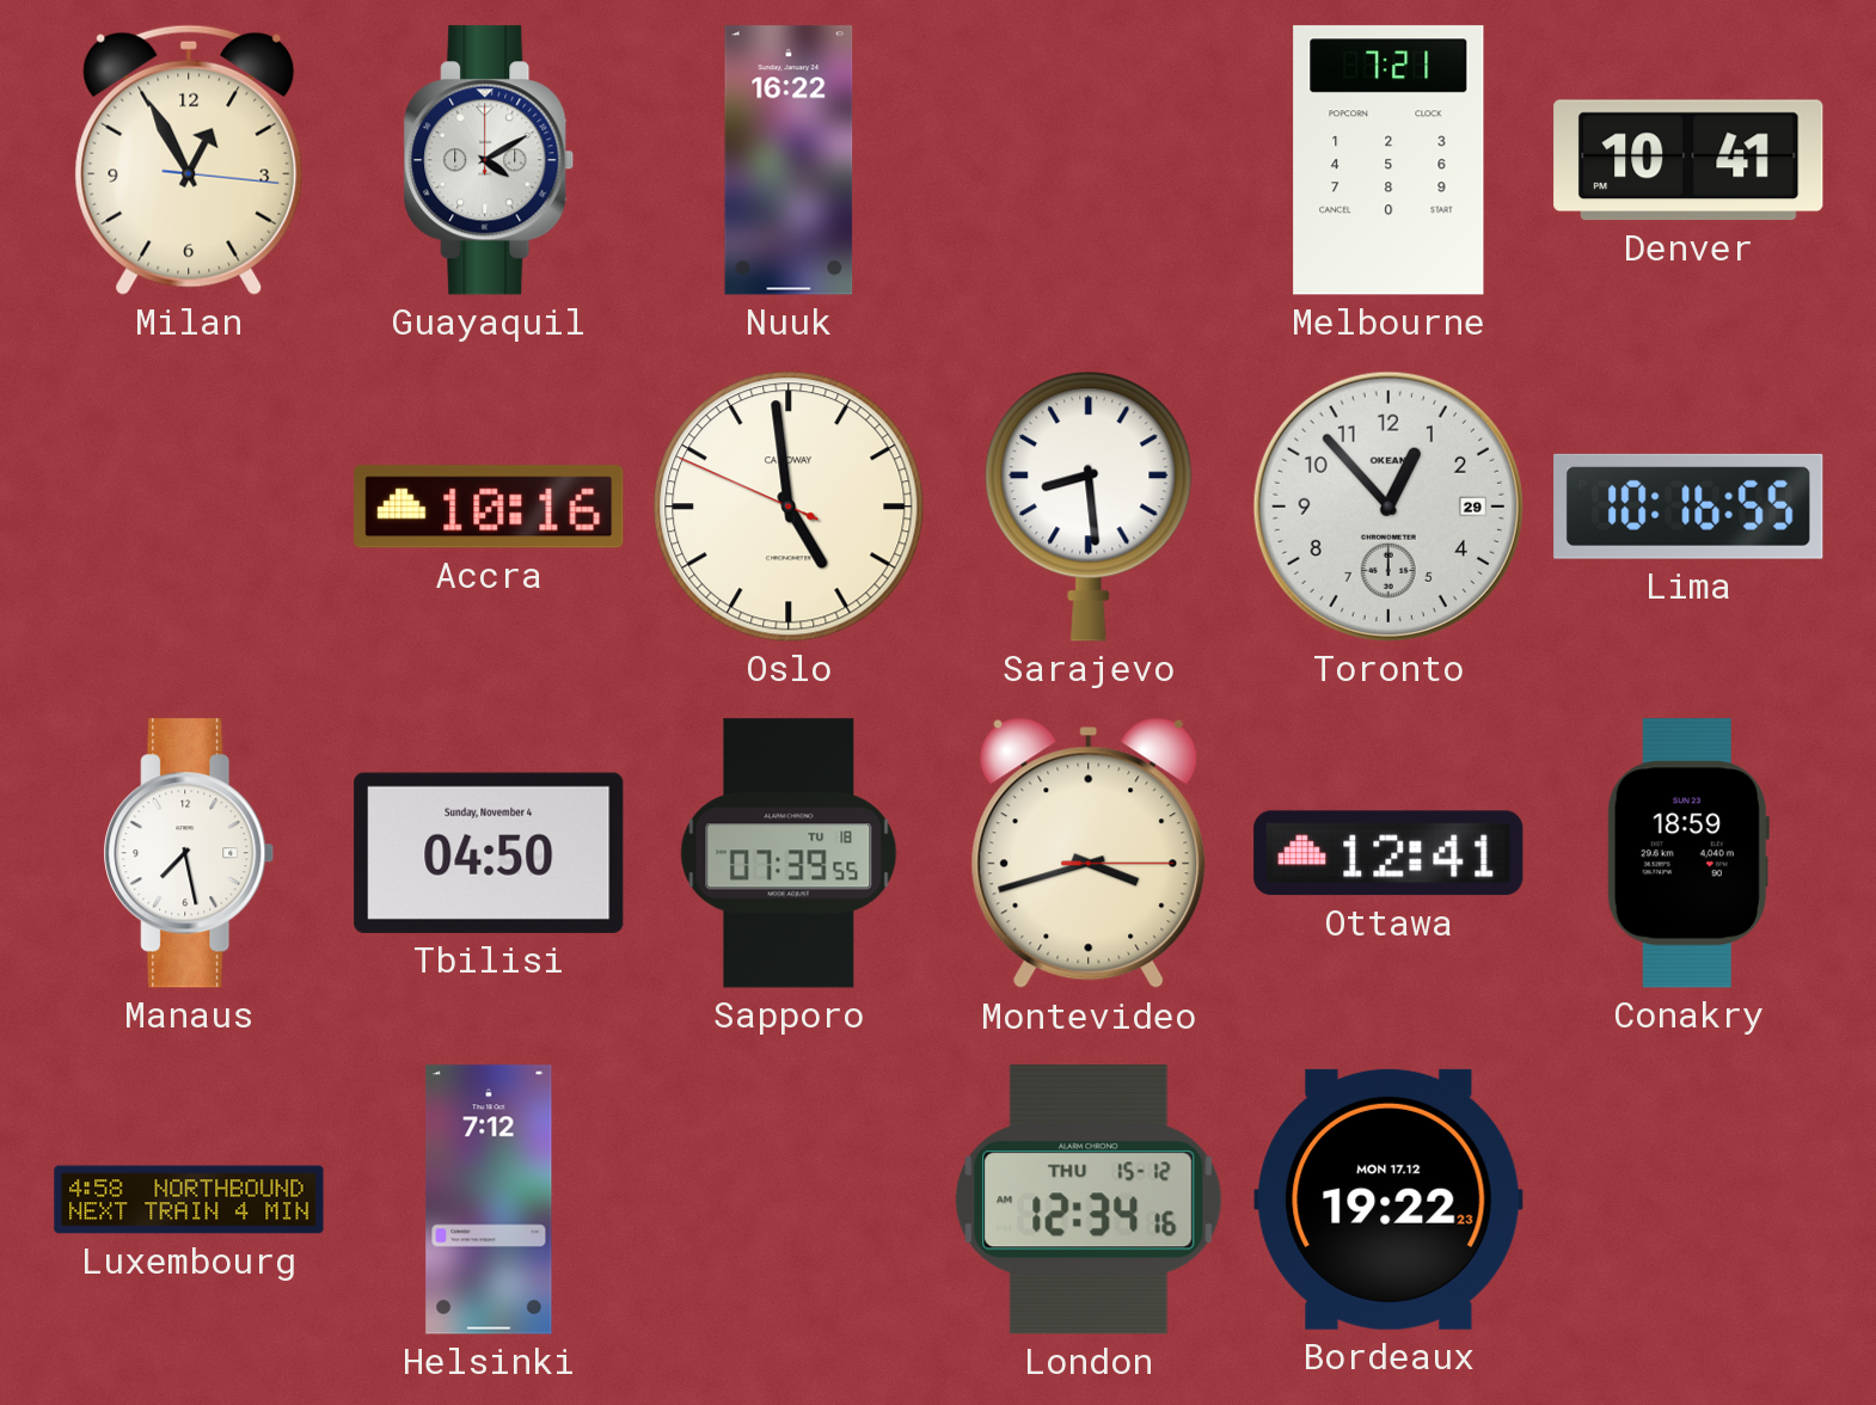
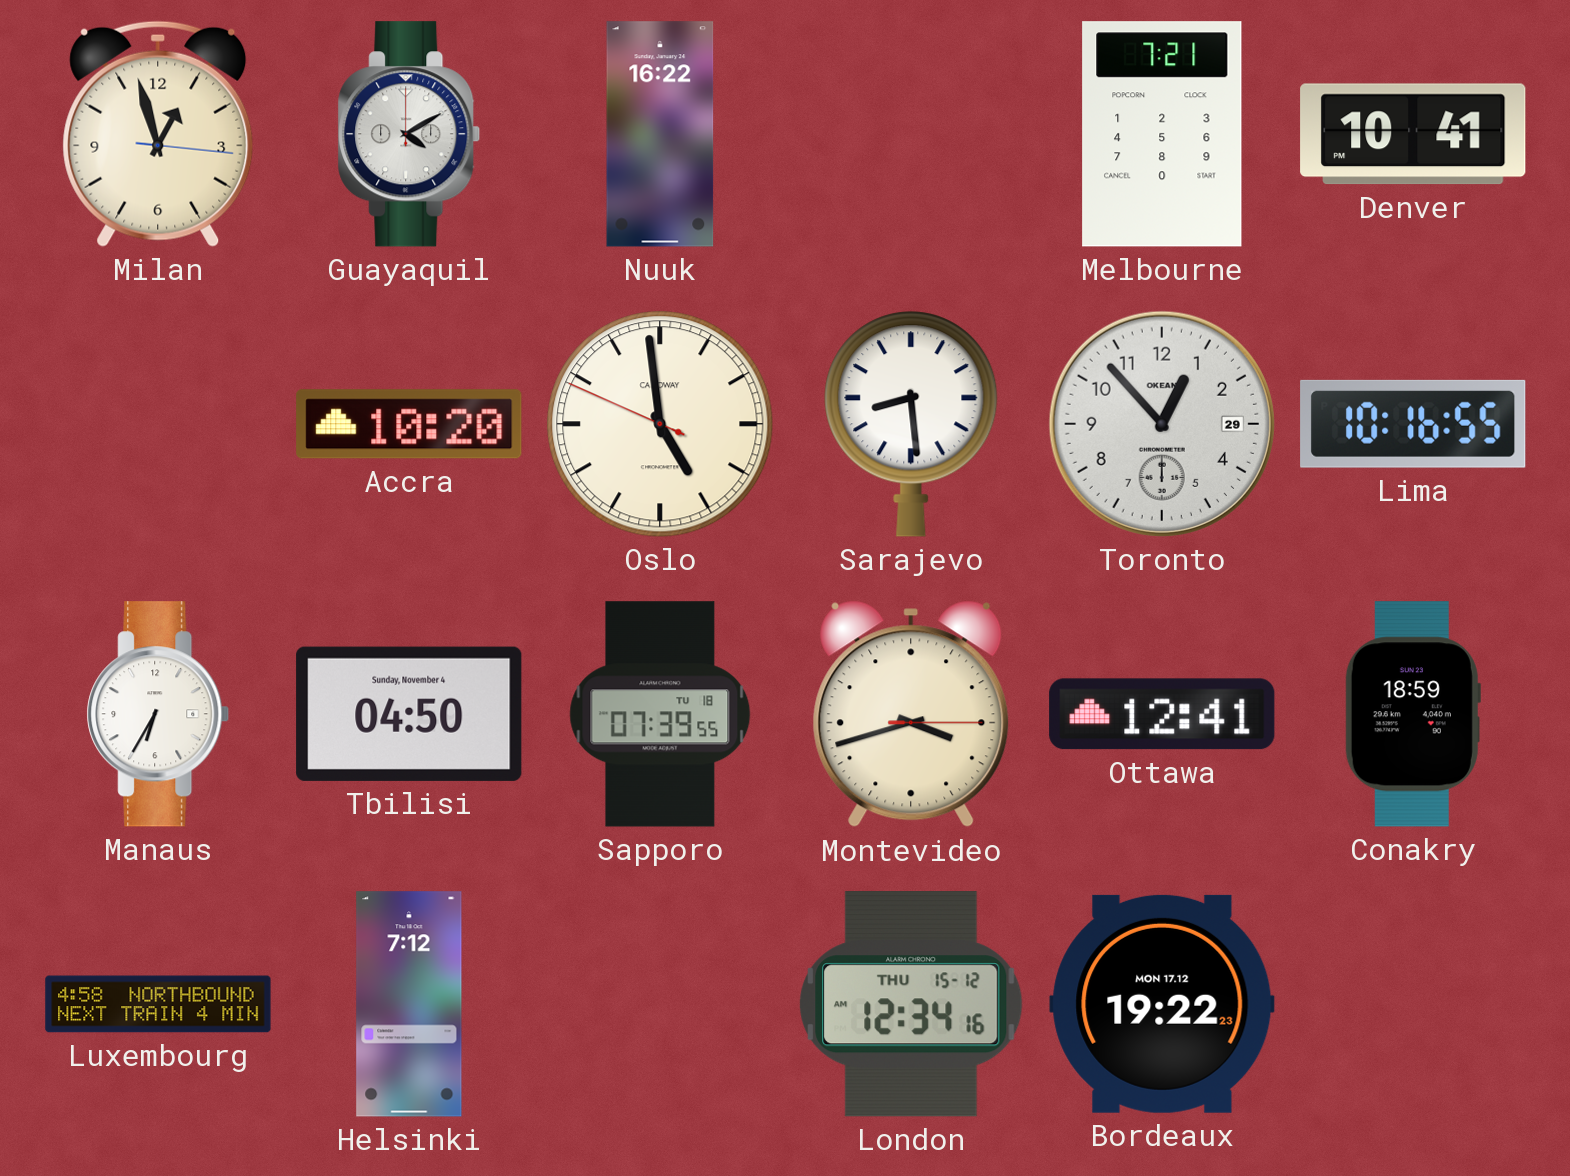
Milan: 12:55 -> 12:57
Accra: 10:16 -> 10:20
Manaus: 7:28 -> 6:35
